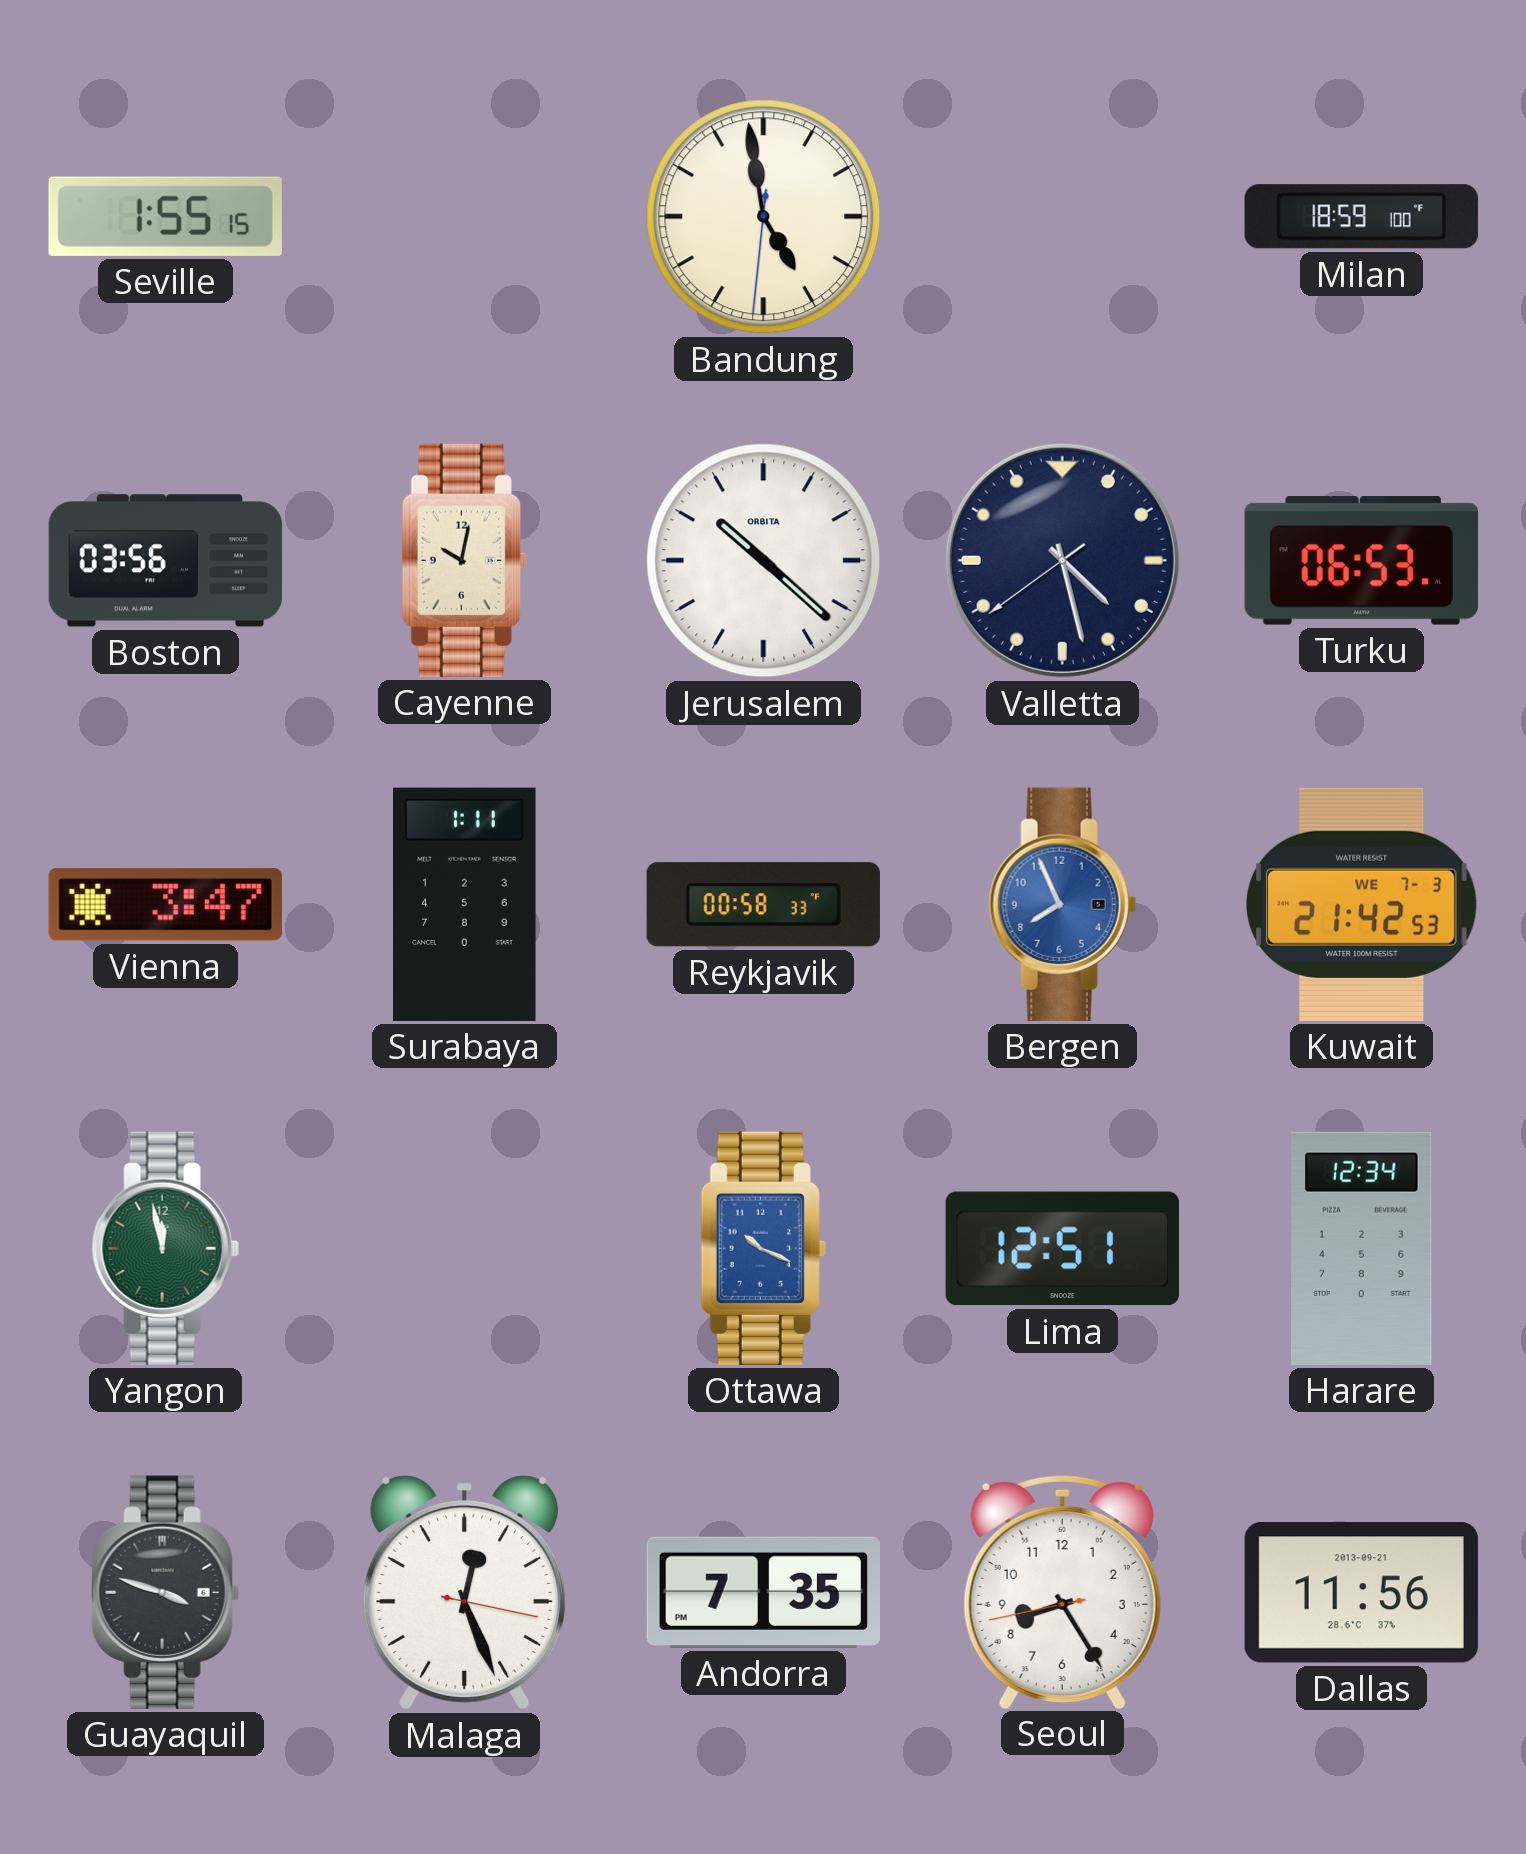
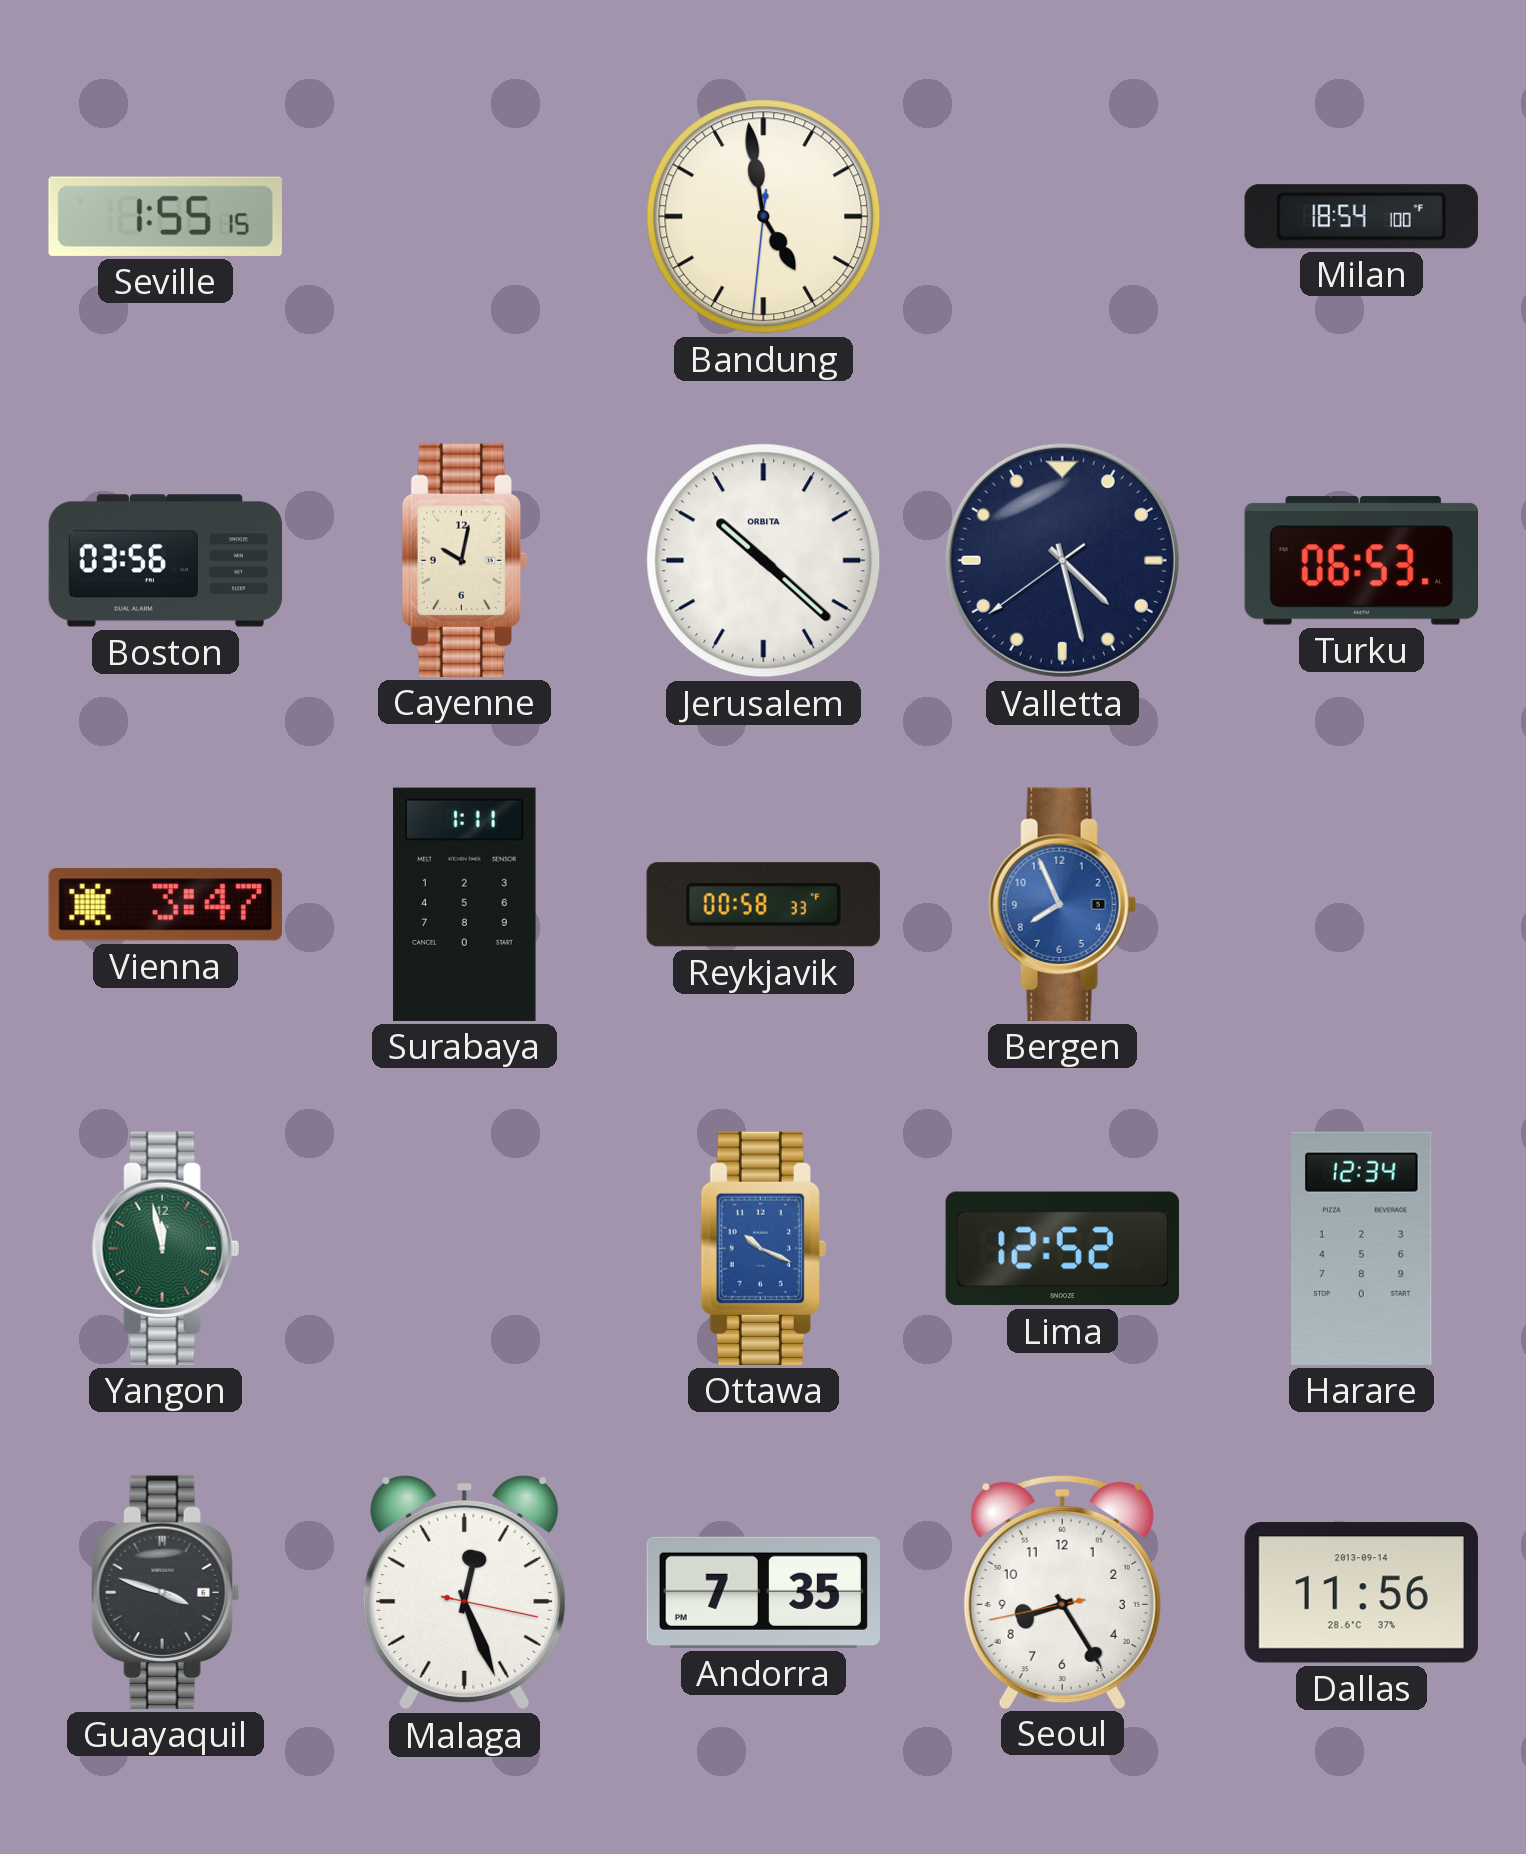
Milan: 18:59 -> 18:54
Kuwait: 21:42 -> none
Lima: 12:51 -> 12:52
Dallas date: 2013-09-21 -> 2013-09-14
